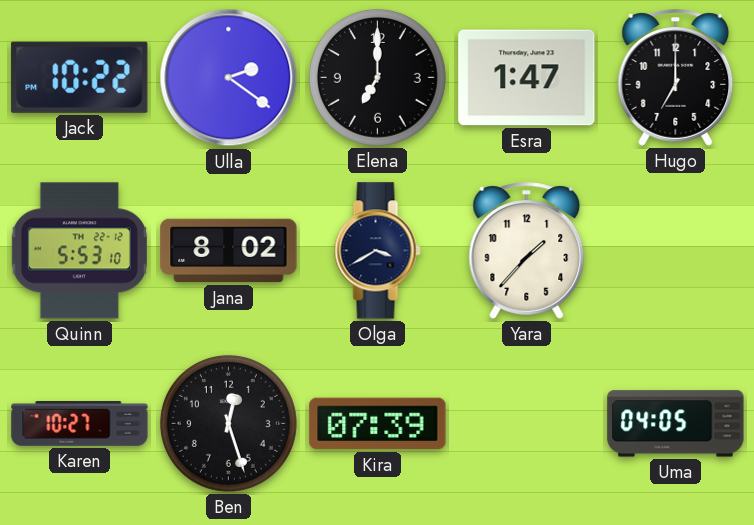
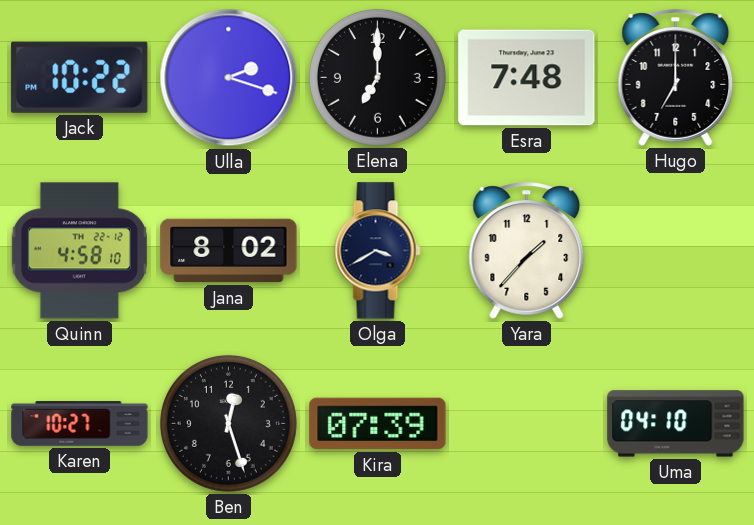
Ulla: 2:21 -> 2:18
Esra: 1:47 -> 7:48
Quinn: 5:53 -> 4:58
Uma: 04:05 -> 04:10
